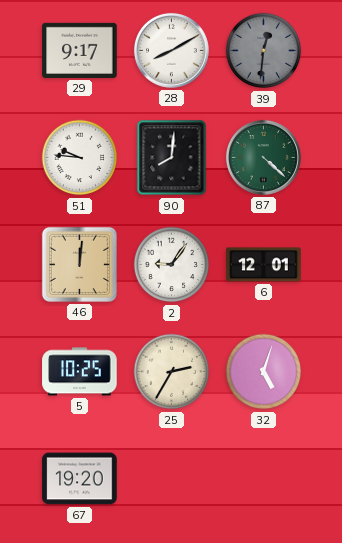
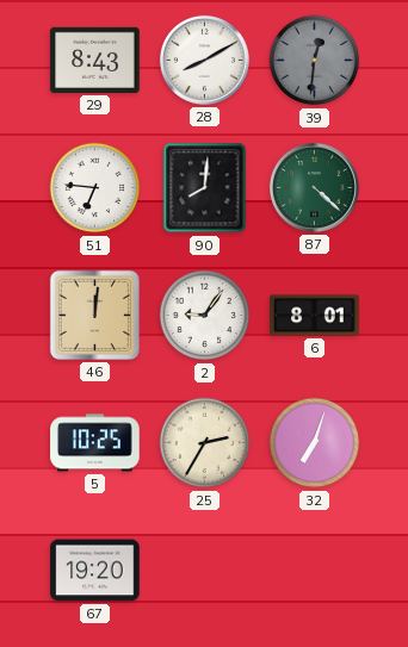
29: 9:17 -> 8:43
51: 9:46 -> 6:46
6: 12:01 -> 8:01
32: 5:03 -> 7:03
